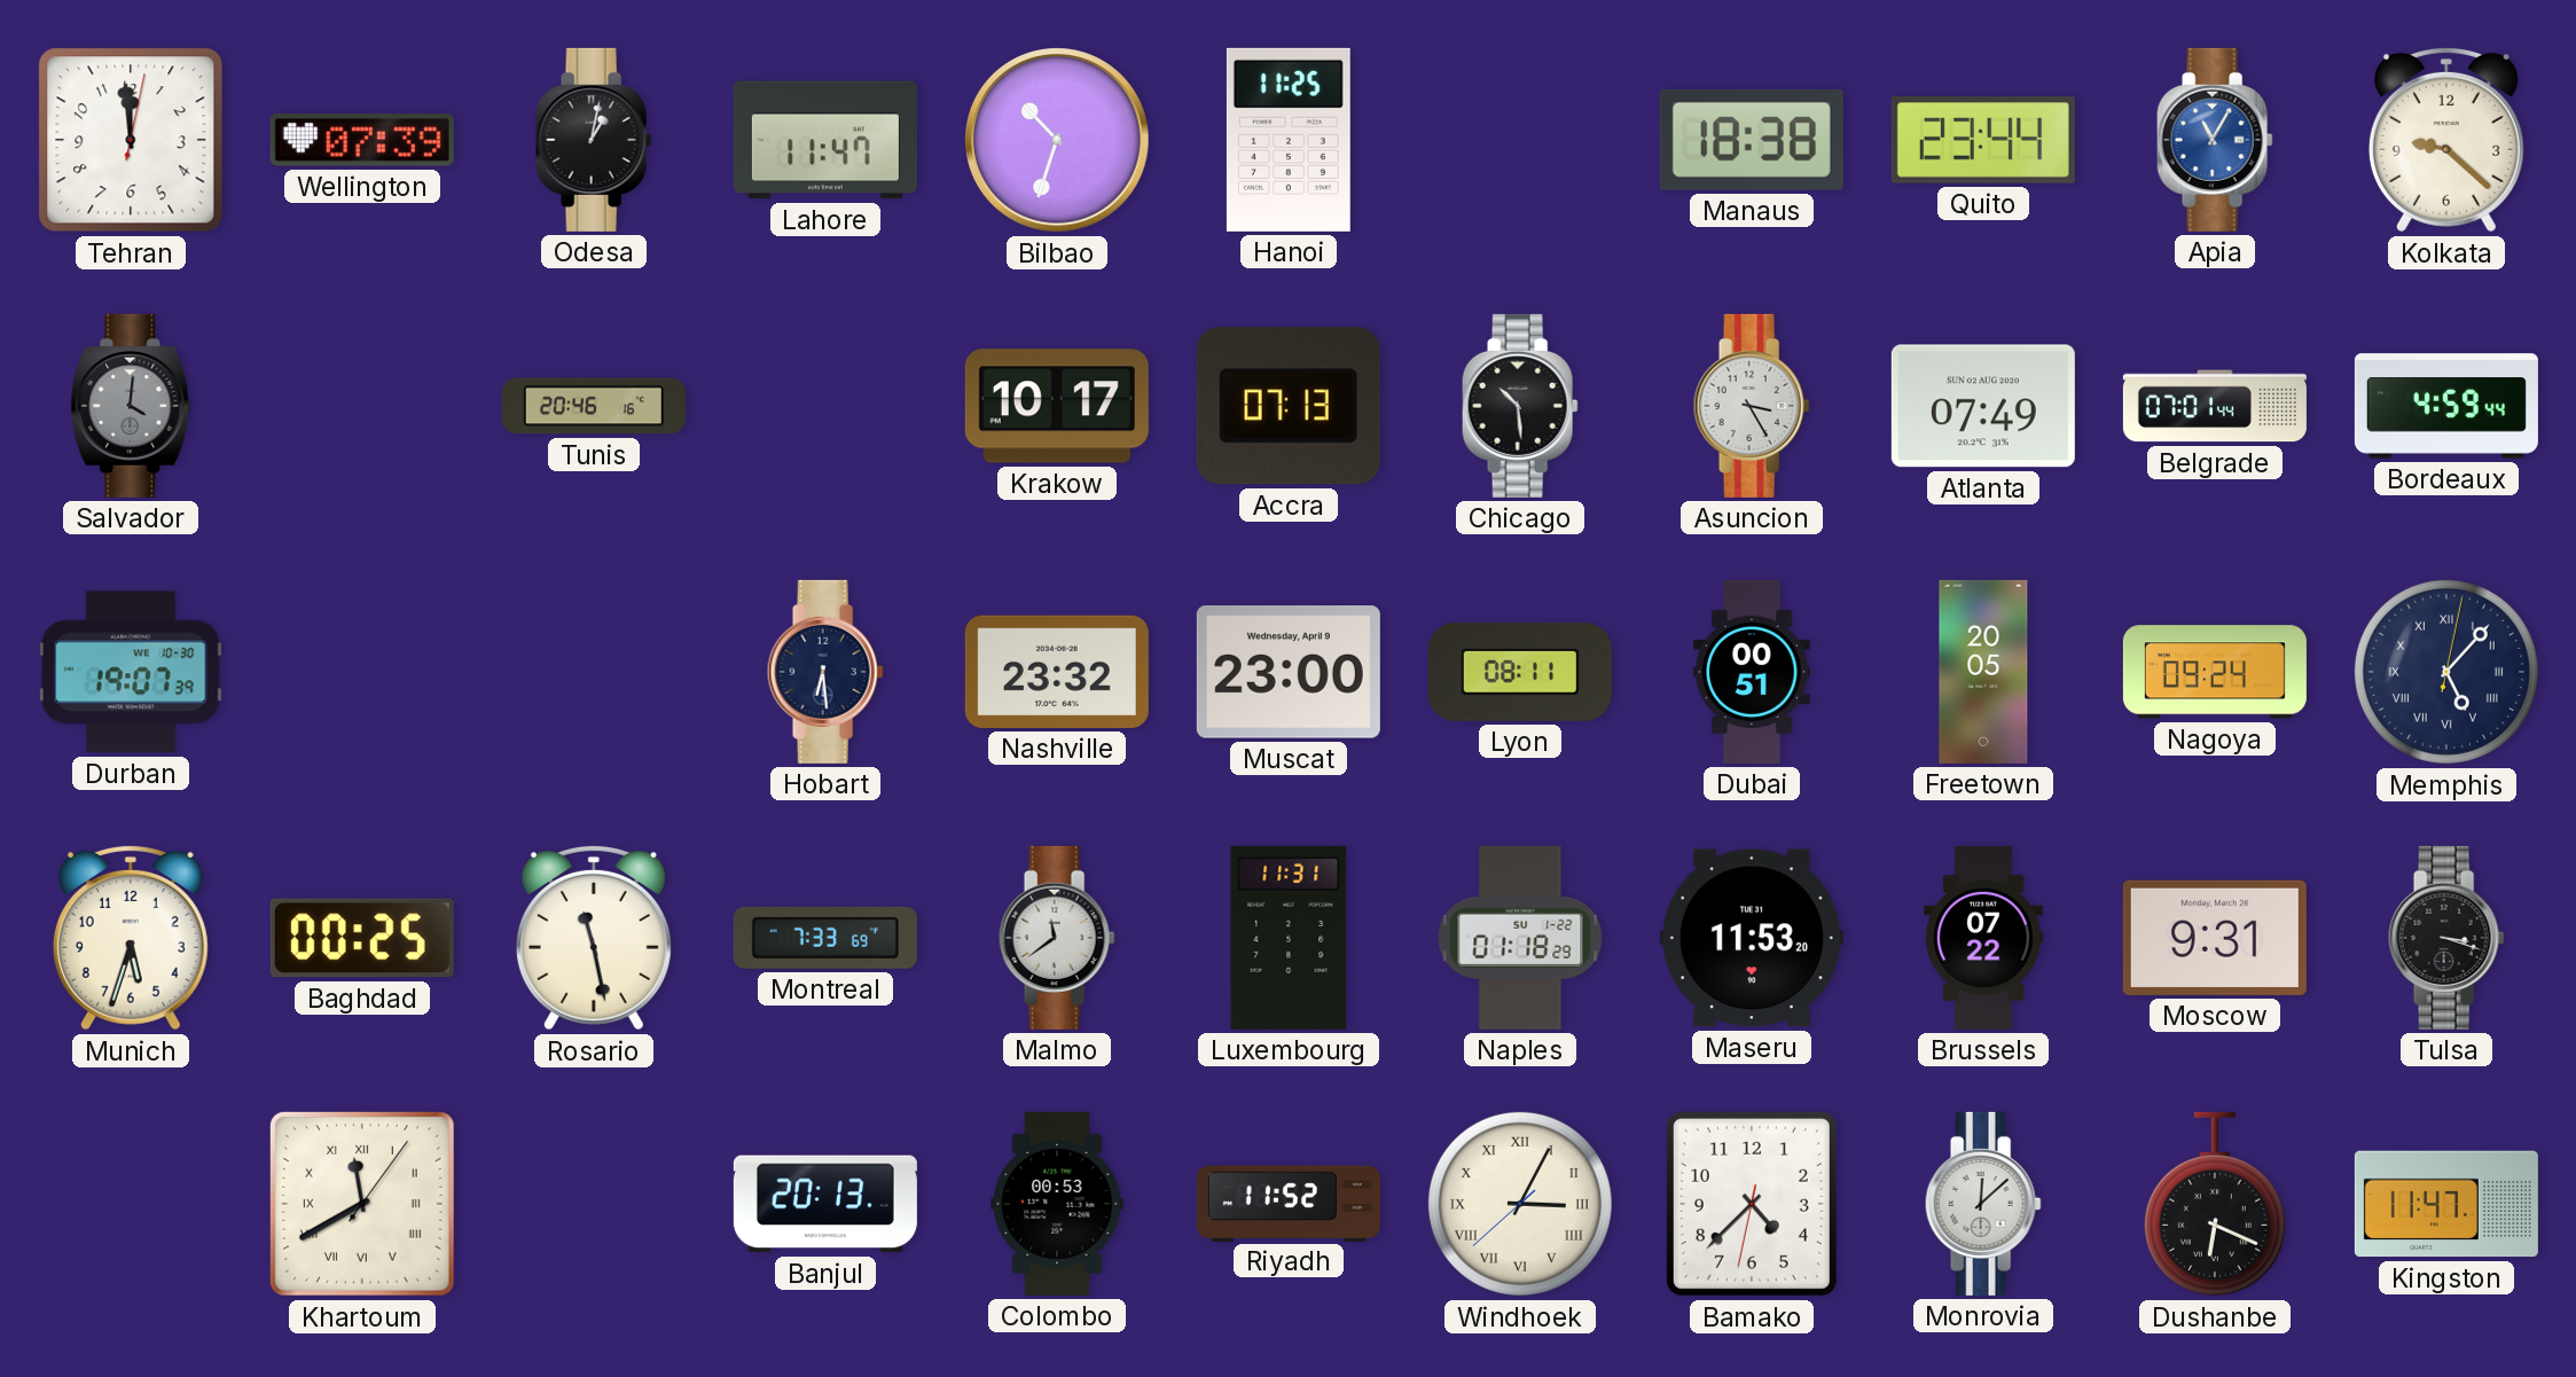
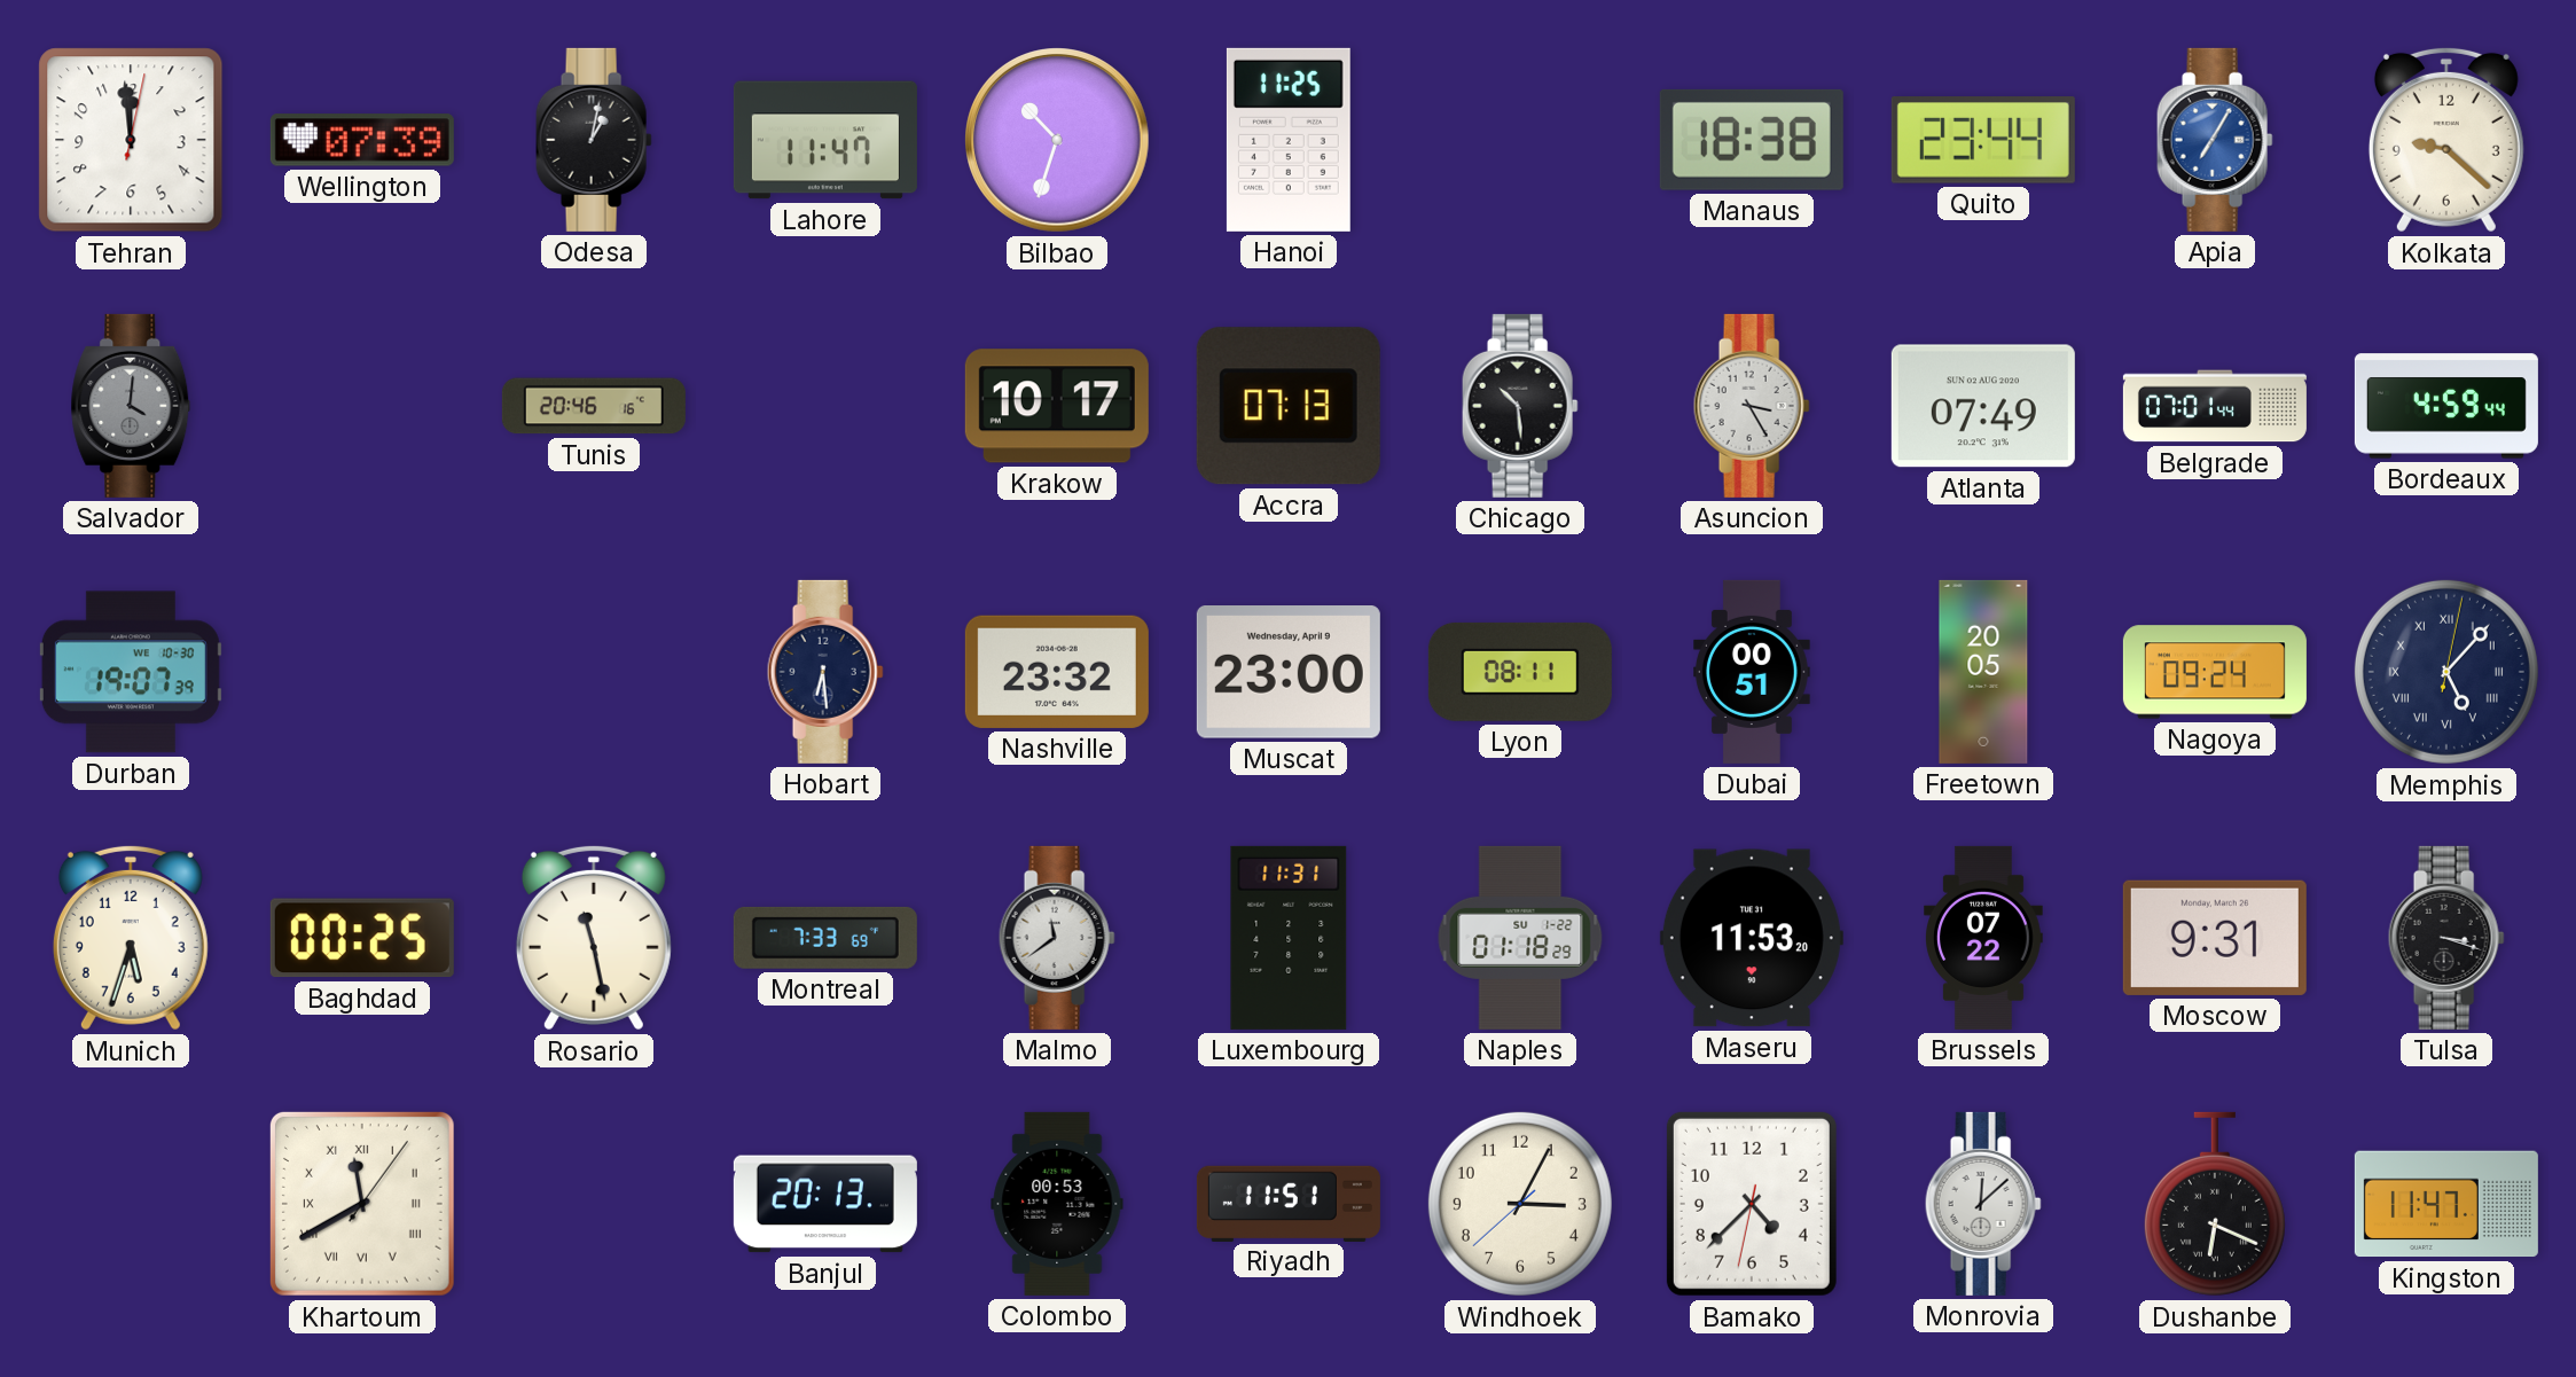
Apia: 11:05 -> 7:05
Riyadh: 11:52 -> 11:51
Windhoek numerals: Roman -> Arabic
